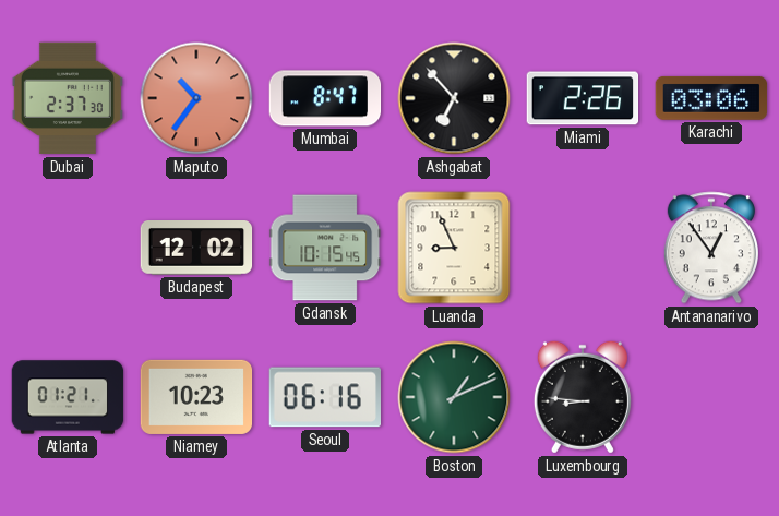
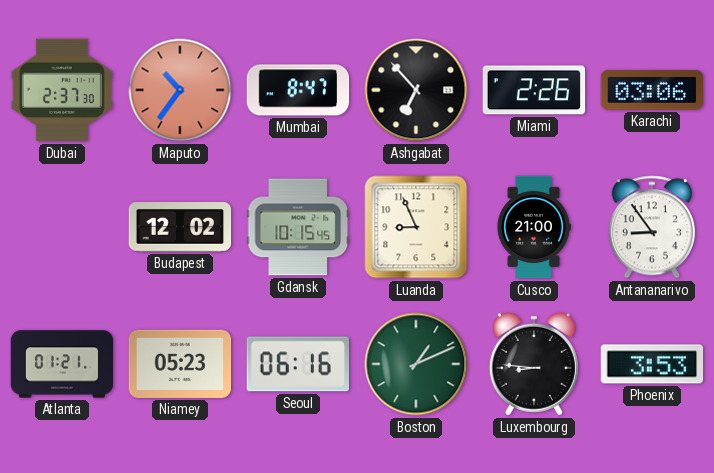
Cusco: none -> 21:00
Antananarivo: 12:54 -> 8:54
Niamey: 10:23 -> 05:23
Phoenix: none -> 3:53
